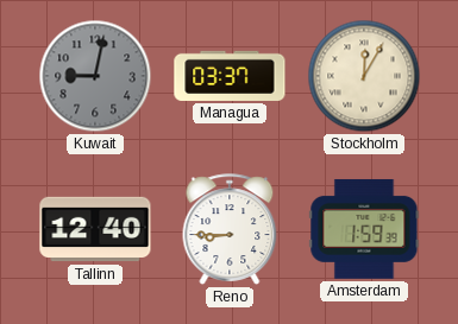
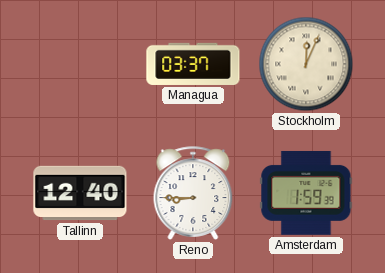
Kuwait: 9:02 -> none
Stockholm: 12:05 -> 12:04
